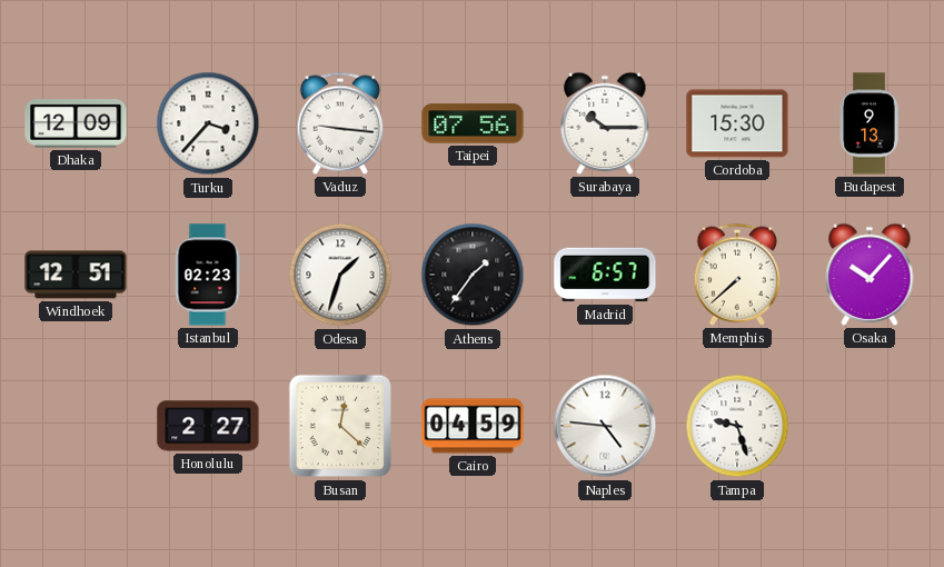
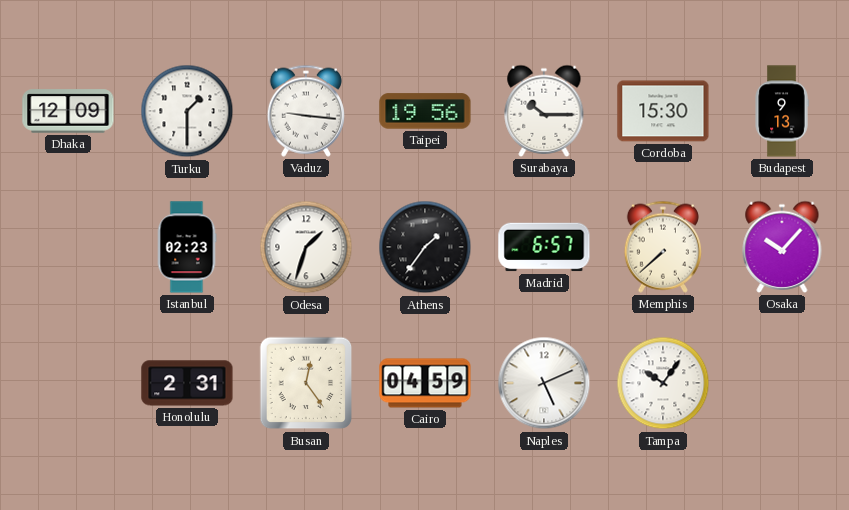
Turku: 3:37 -> 1:30
Taipei: 07:56 -> 19:56
Windhoek: 12:51 -> none
Honolulu: 2:27 -> 2:31
Busan: 12:22 -> 12:24
Naples: 4:46 -> 5:11
Tampa: 9:27 -> 10:06
